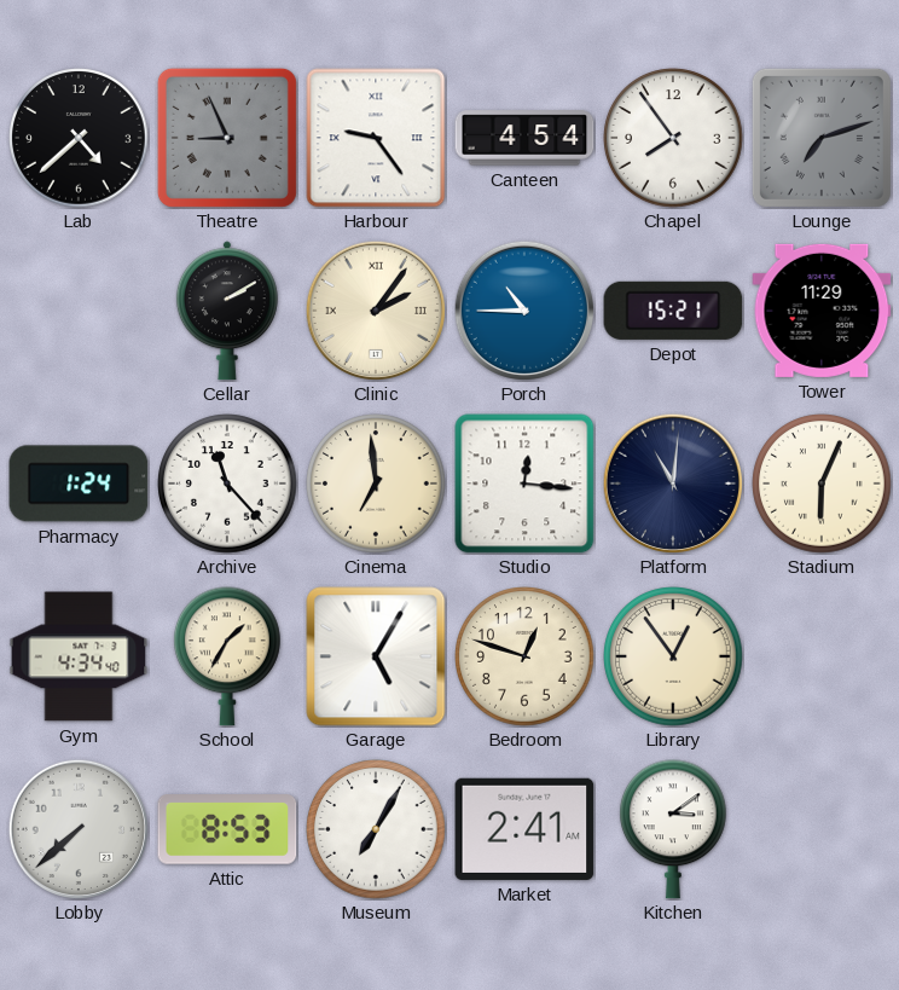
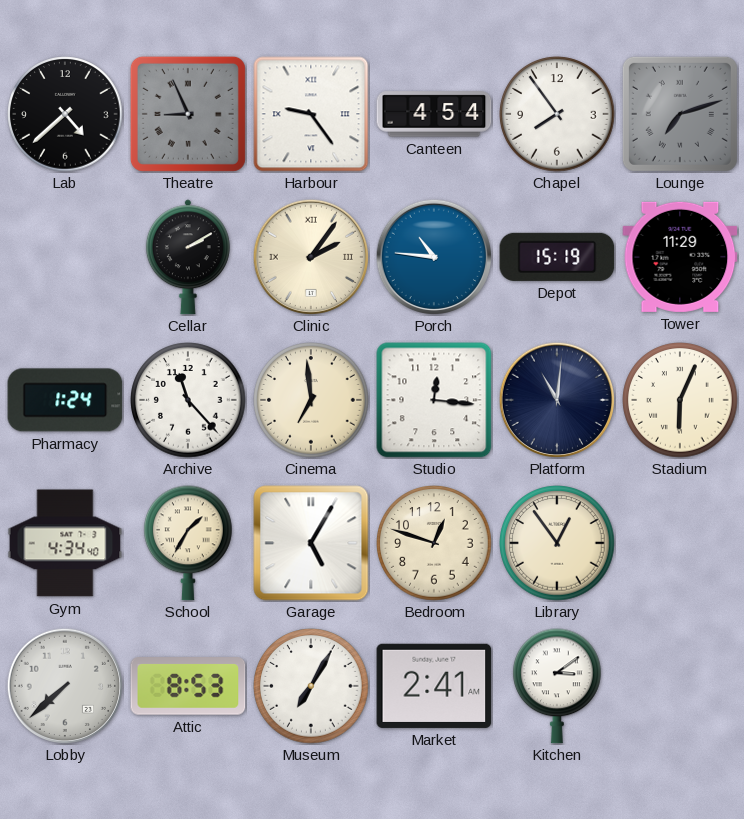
Porch: 10:45 -> 10:46
Depot: 15:21 -> 15:19
